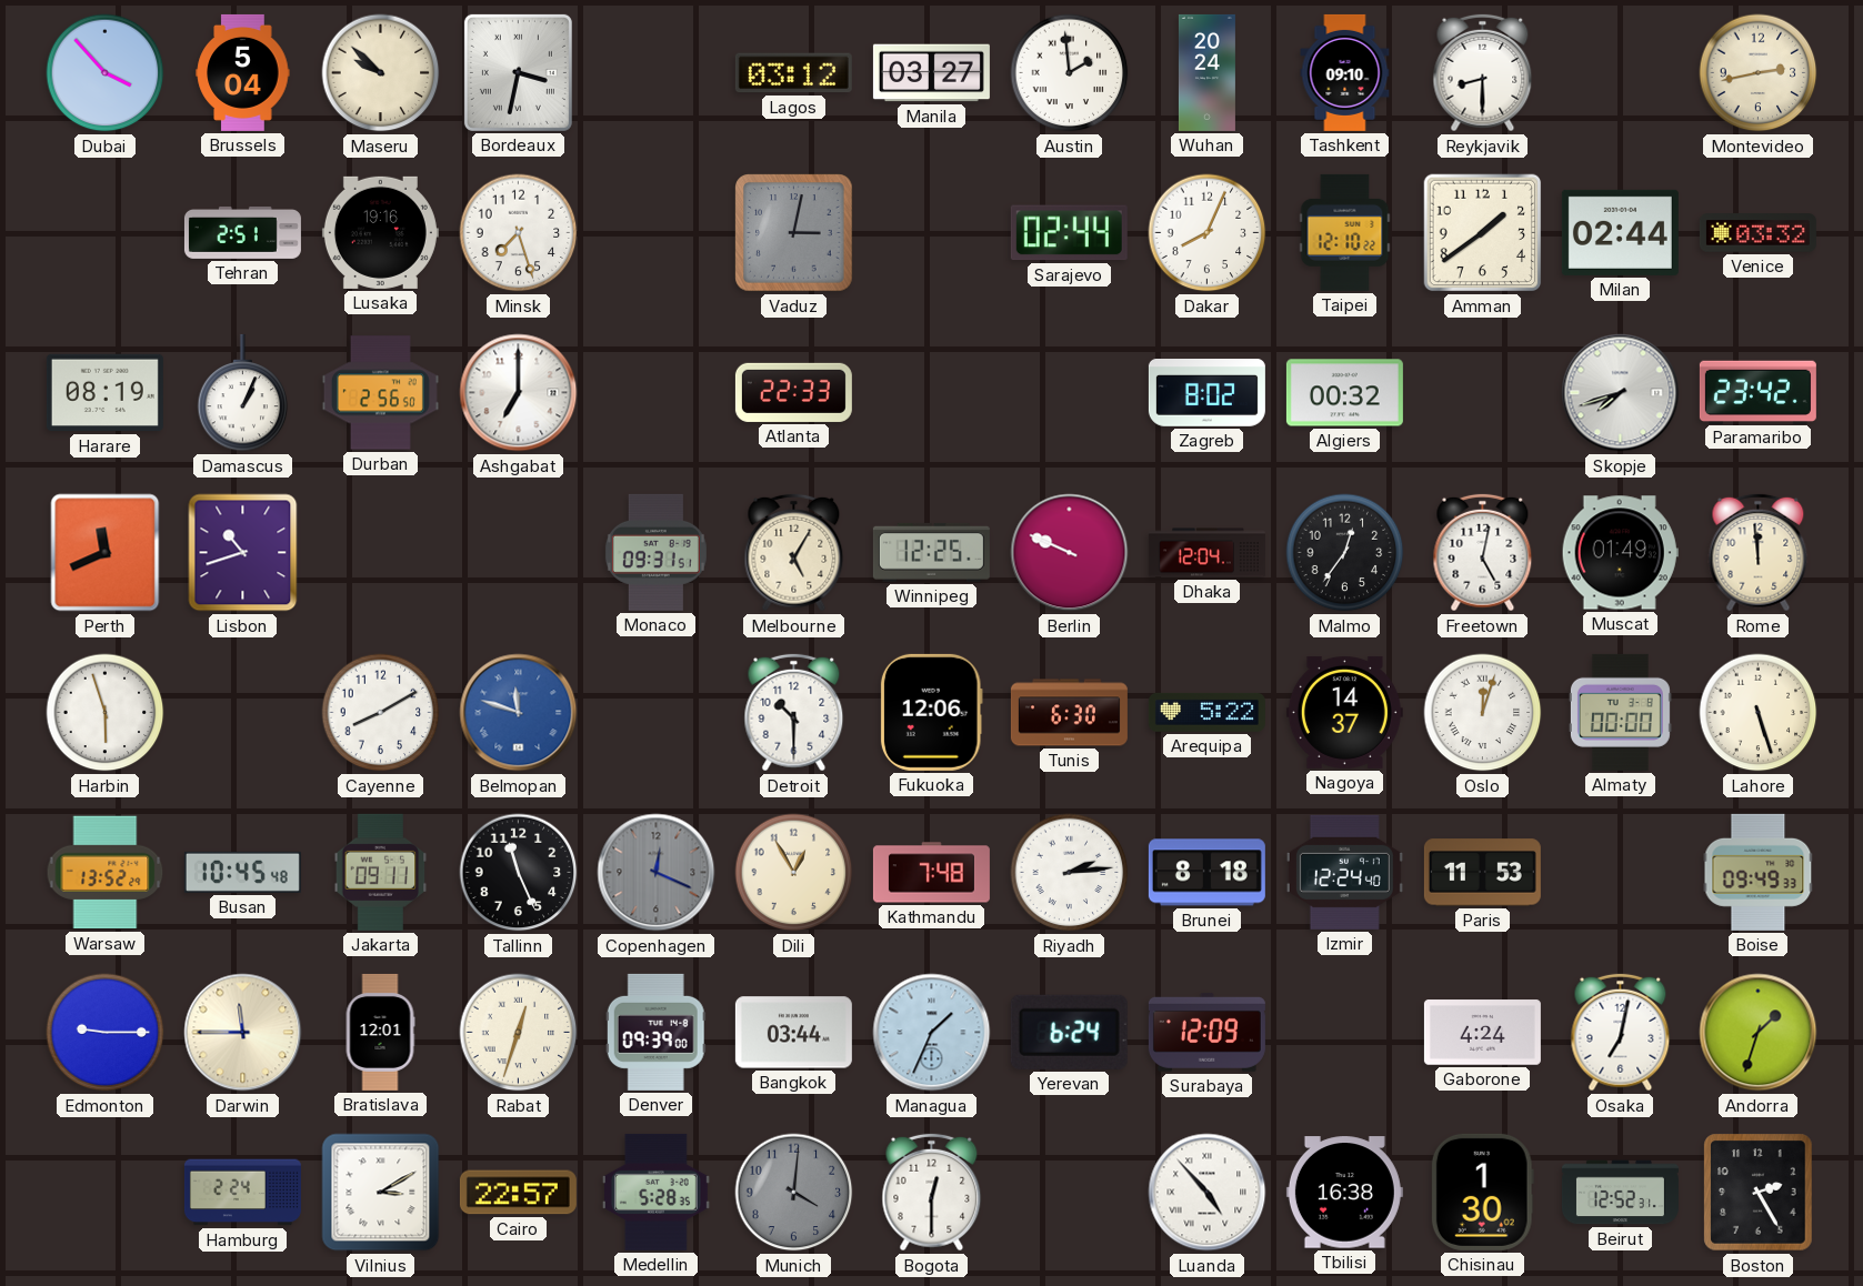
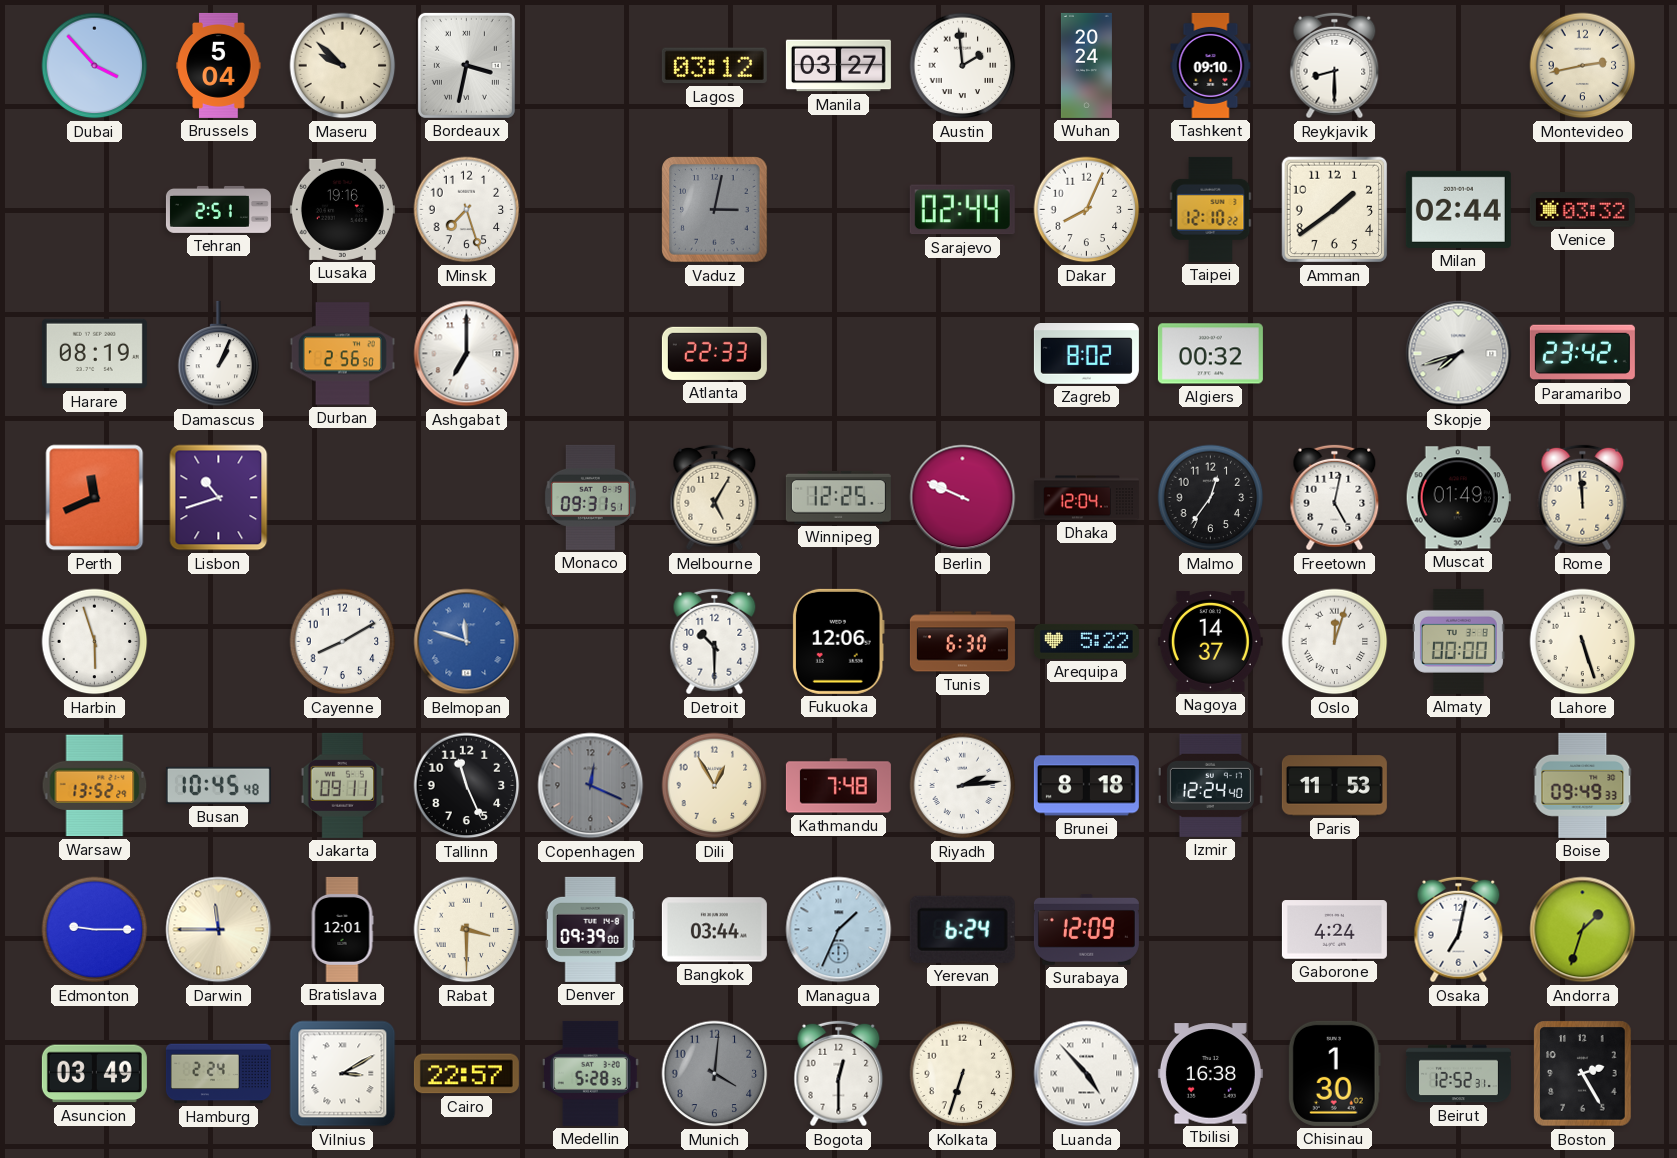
Rabat: 12:33 -> 3:30
Asuncion: none -> 03:49
Kolkata: none -> 6:33
